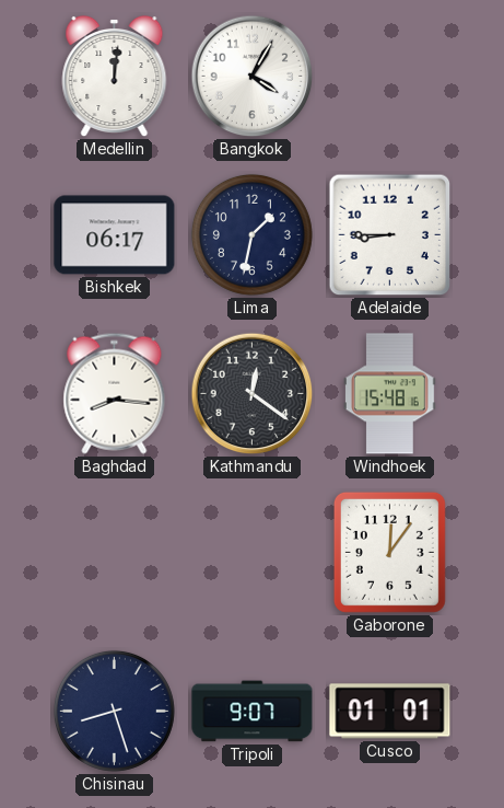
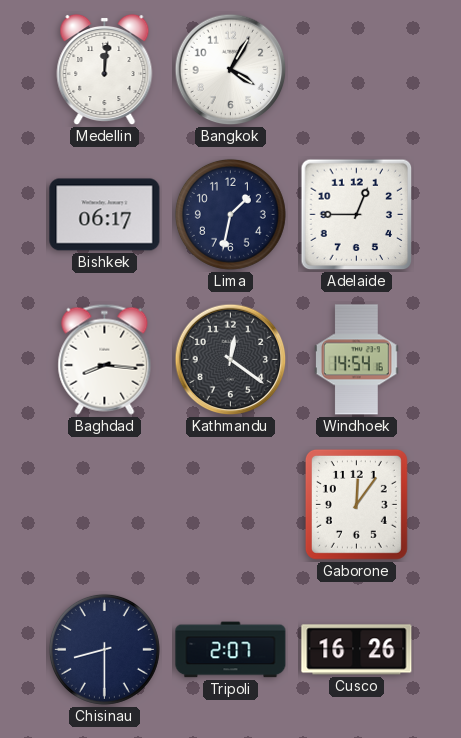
Adelaide: 8:45 -> 12:45
Windhoek: 15:48 -> 14:54
Chisinau: 8:27 -> 8:30
Tripoli: 9:07 -> 2:07
Cusco: 01:01 -> 16:26
